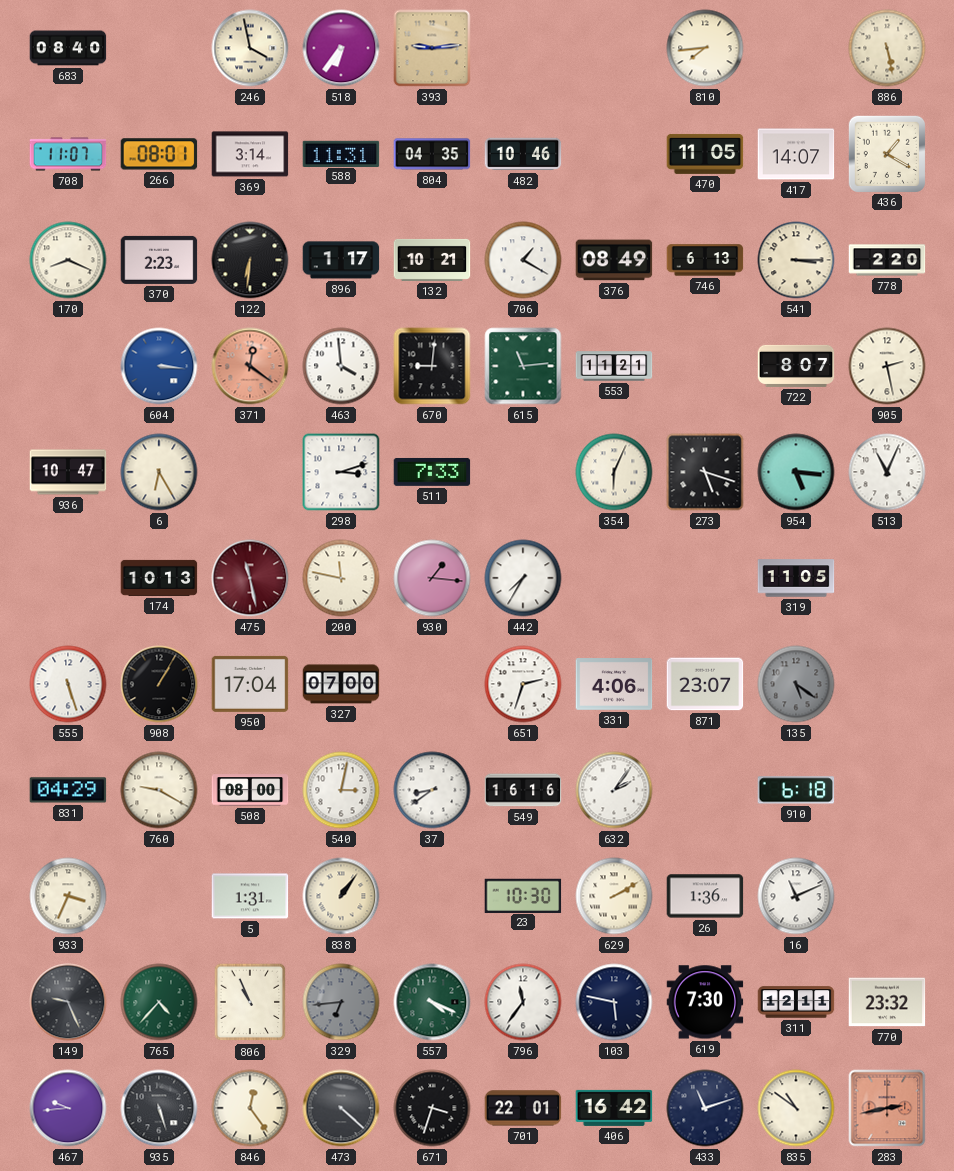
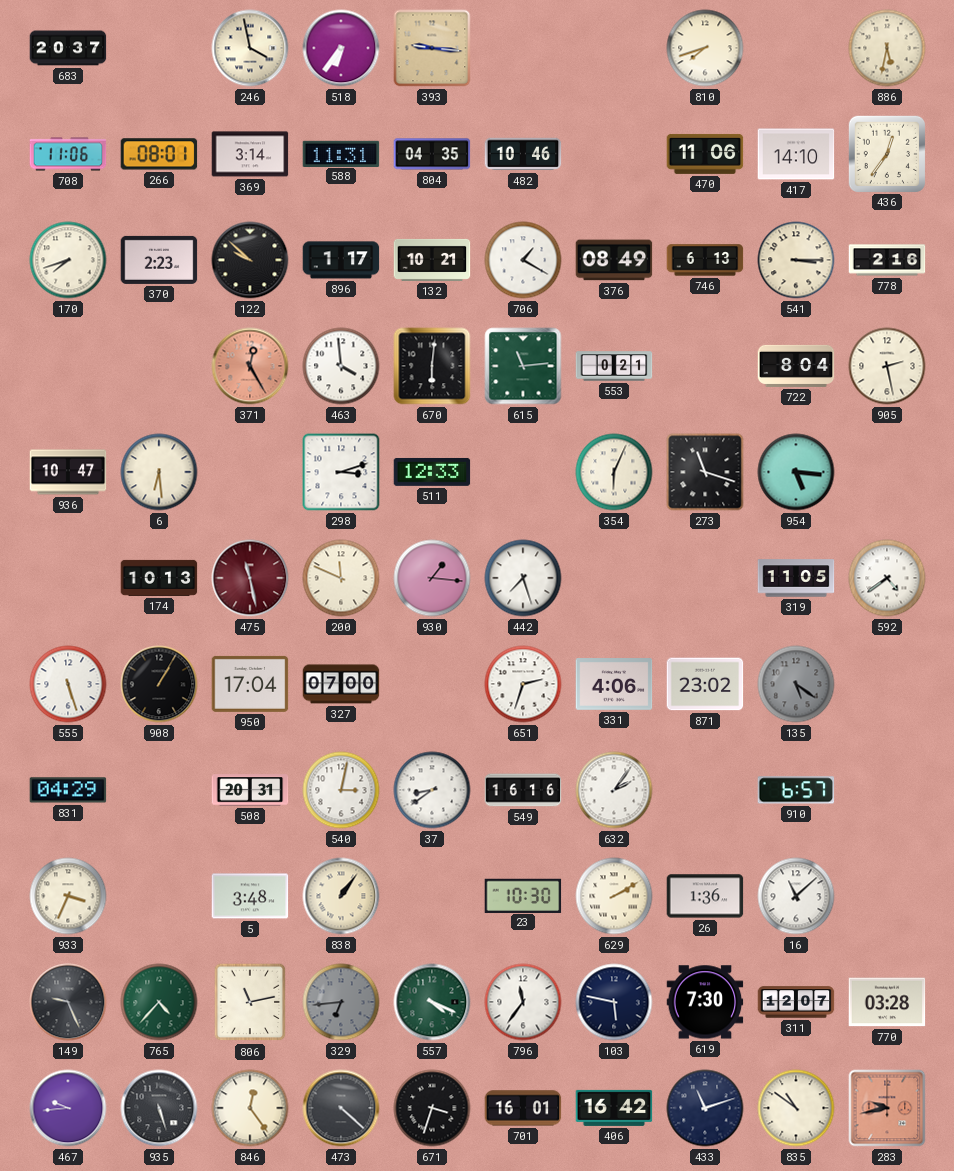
683: 08:40 -> 20:37
393: 9:14 -> 9:16
810: 7:44 -> 7:42
886: 5:28 -> 5:32
708: 11:07 -> 11:06
470: 11:05 -> 11:06
417: 14:07 -> 14:10
436: 1:20 -> 12:36
170: 8:19 -> 7:42
122: 6:31 -> 9:52
778: 2:20 -> 2:16
604: 3:16 -> none
371: 12:21 -> 12:25
670: 9:01 -> 6:01
553: 11:21 -> 0:21
722: 8:07 -> 8:04
6: 6:25 -> 6:29
511: 7:33 -> 12:33
273: 5:18 -> 11:18
513: 11:04 -> none
200: 11:47 -> 11:49
442: 7:35 -> 7:27
592: none -> 4:39
871: 23:07 -> 23:02
760: 9:20 -> none
508: 08:00 -> 20:31
910: 6:18 -> 6:57
5: 1:31 -> 3:48
16: 11:11 -> 11:08
806: 10:56 -> 11:13
311: 12:11 -> 12:07
770: 23:32 -> 03:28
701: 22:01 -> 16:01
283: 2:43 -> 9:43
